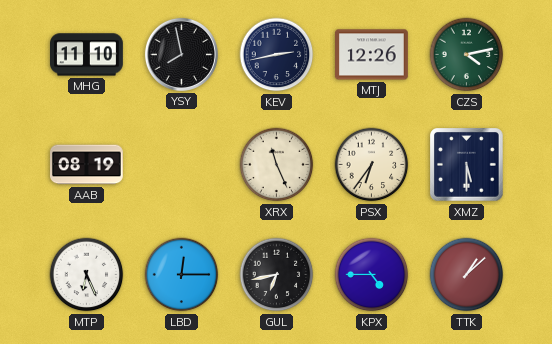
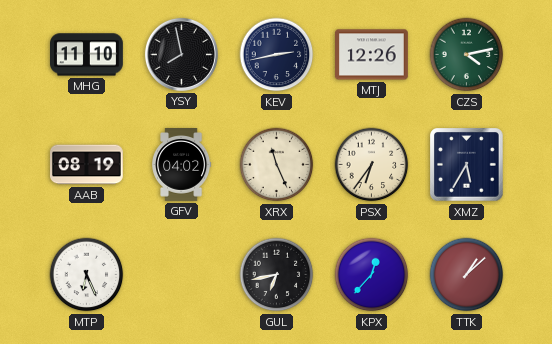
GFV: none -> 04:02
XMZ: 5:30 -> 5:35
LBD: 12:15 -> none
KPX: 4:45 -> 12:37
